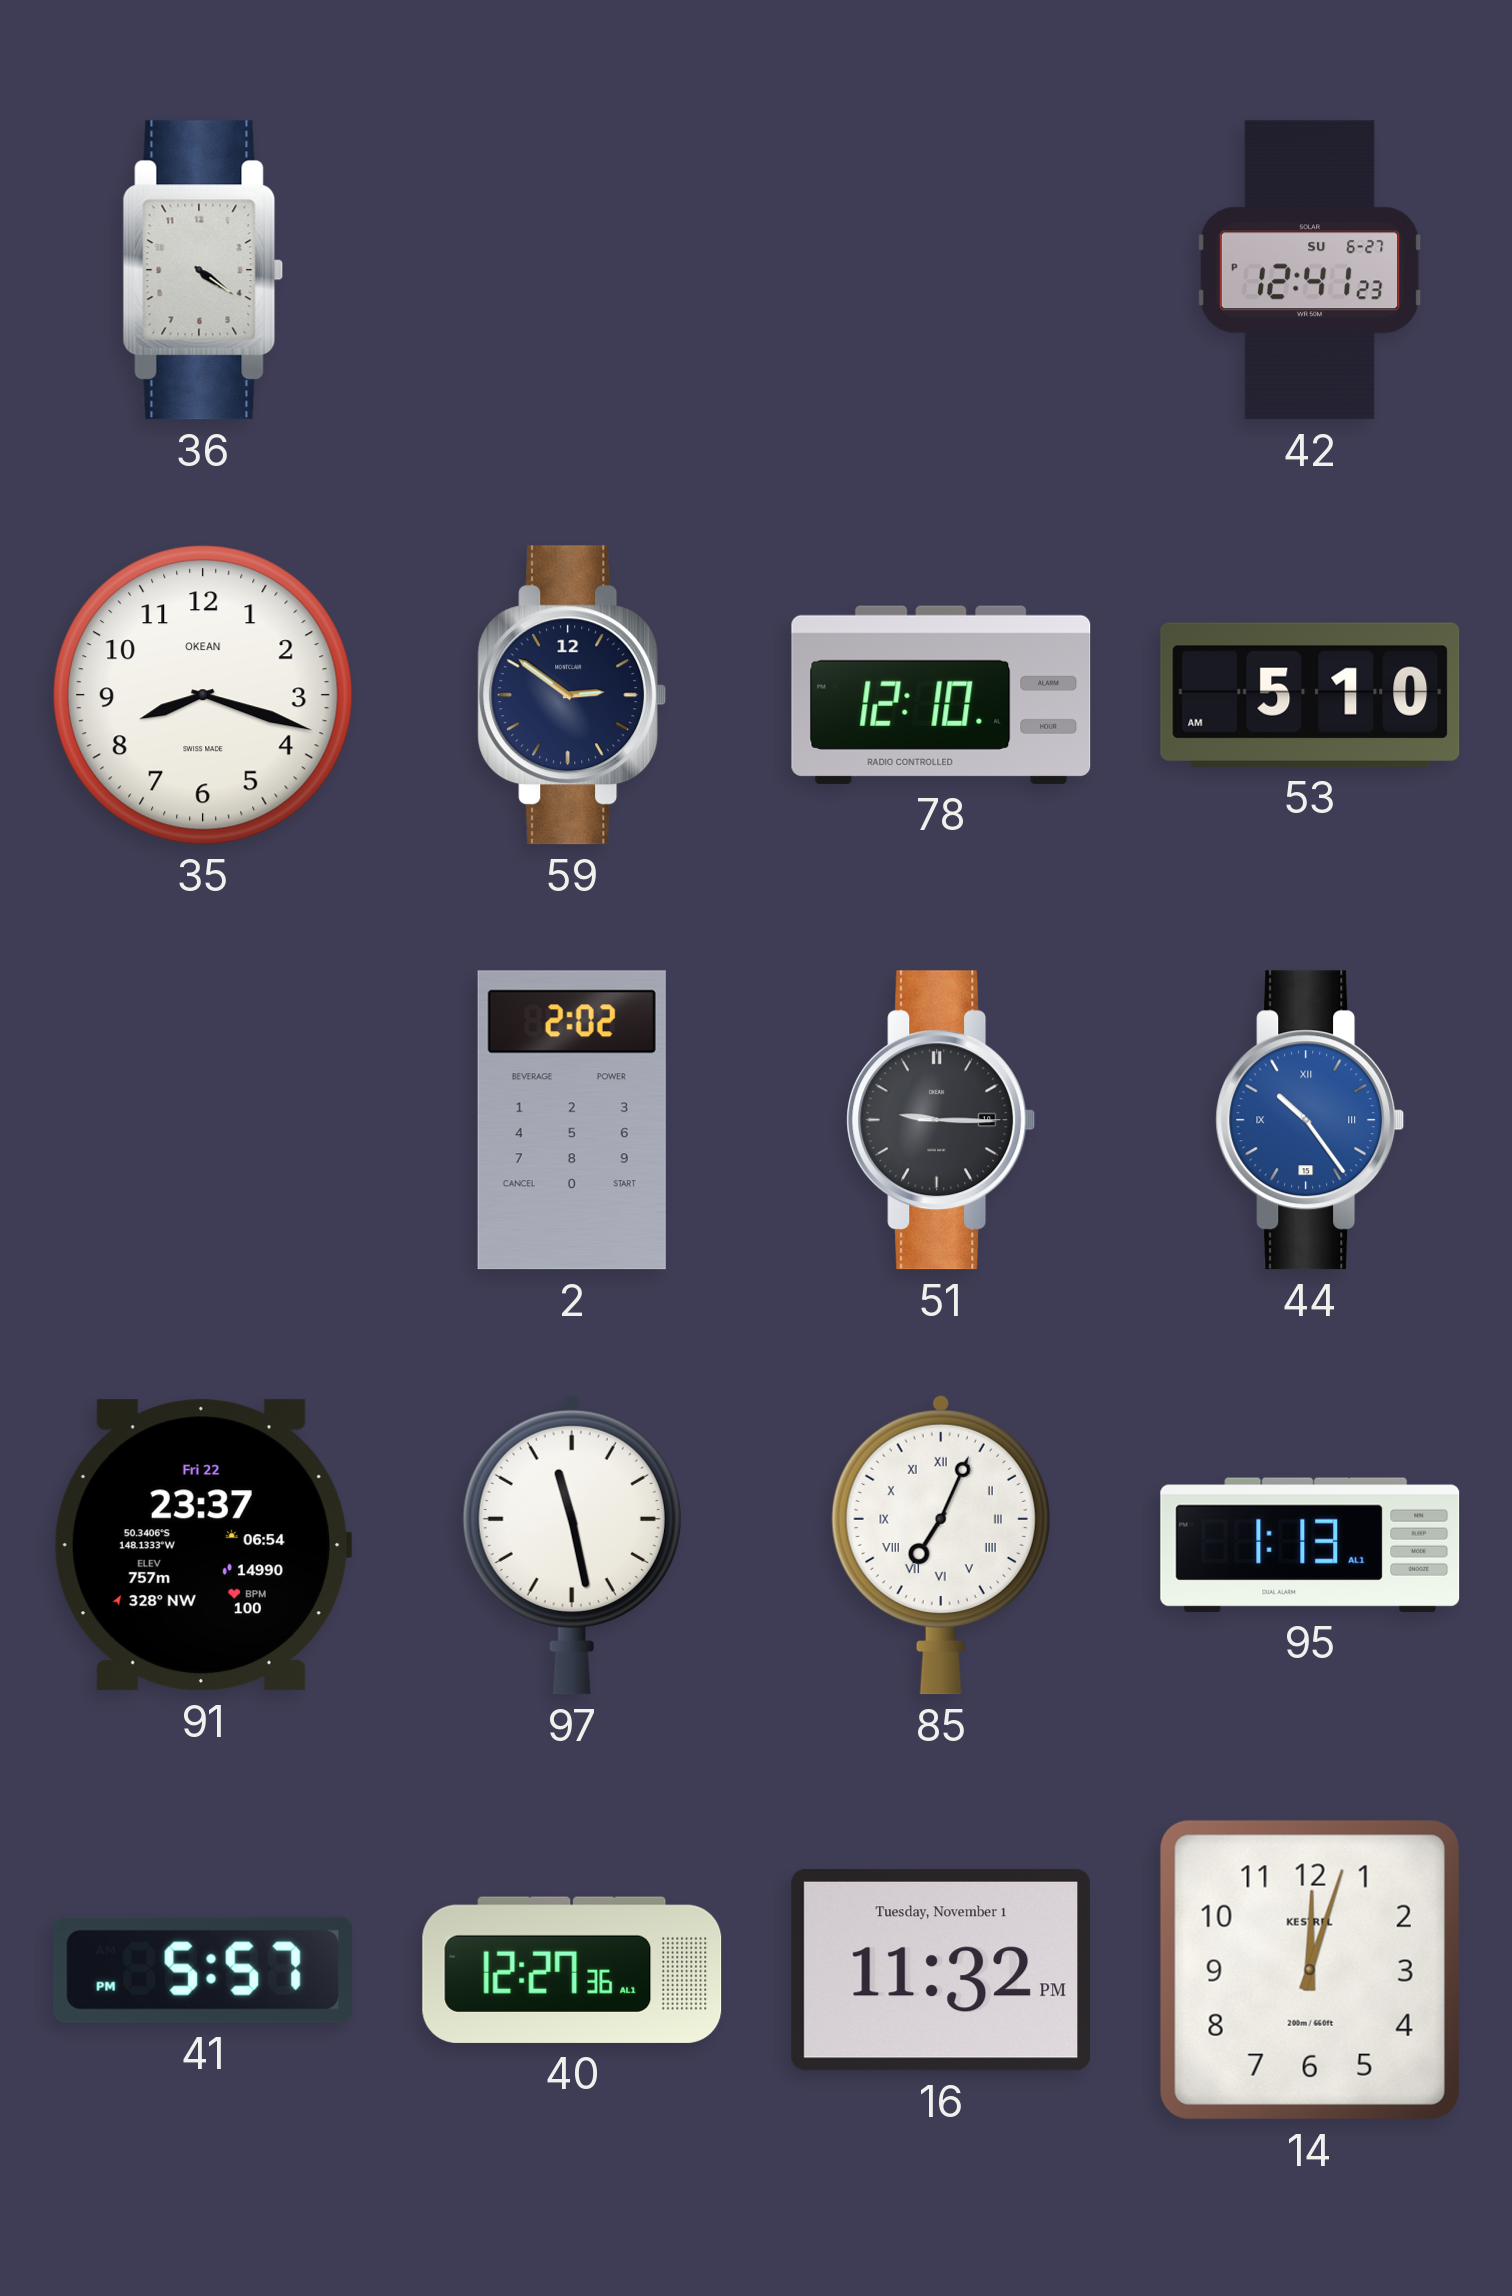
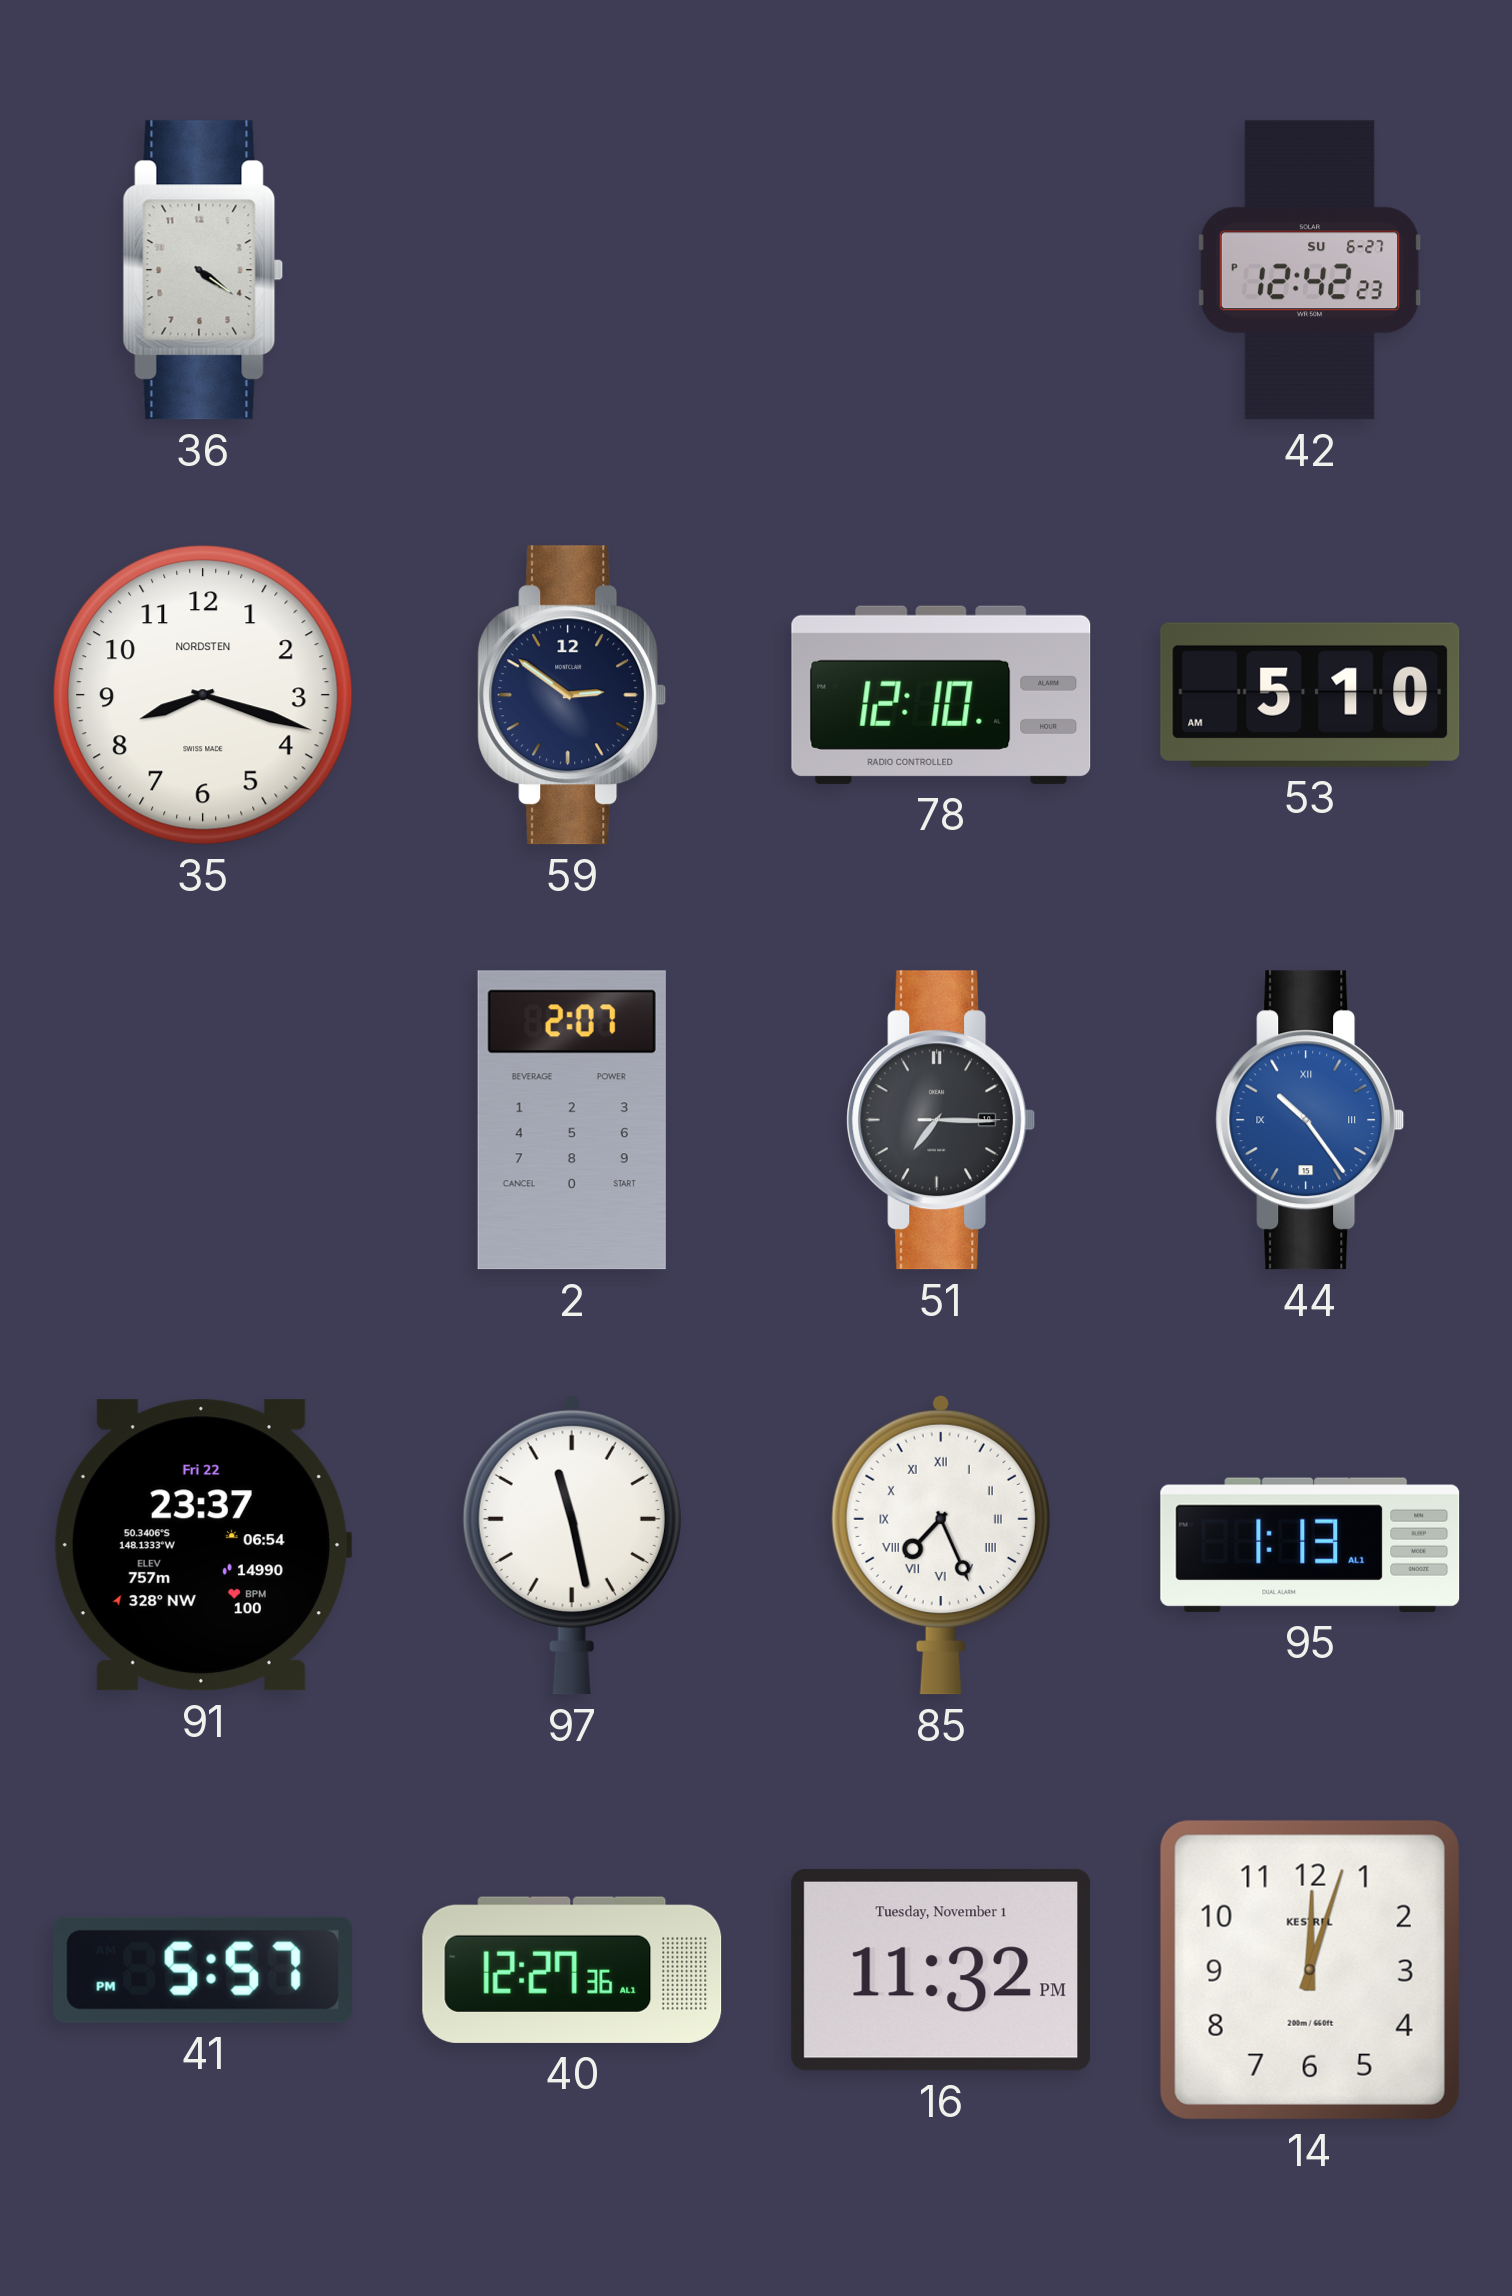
42: 12:41 -> 12:42
35 brand: OKEAN -> NORDSTEN
2: 2:02 -> 2:07
51: 9:15 -> 7:15
85: 7:04 -> 7:26
